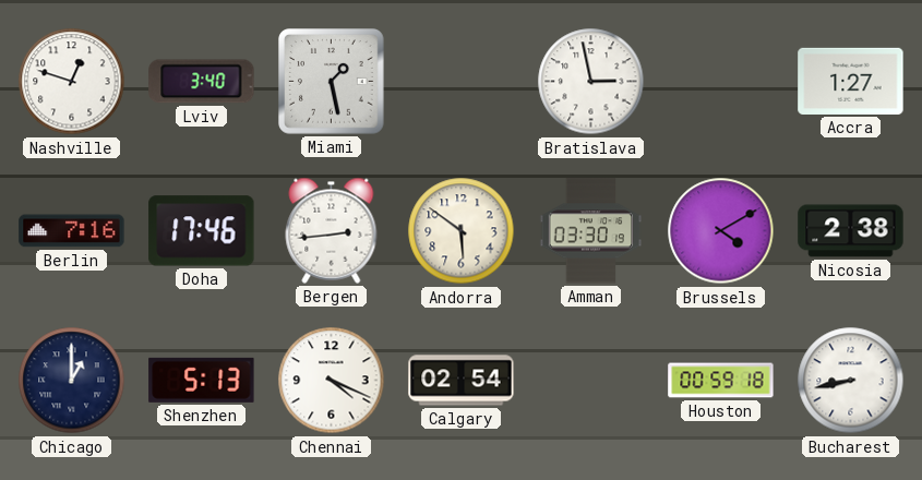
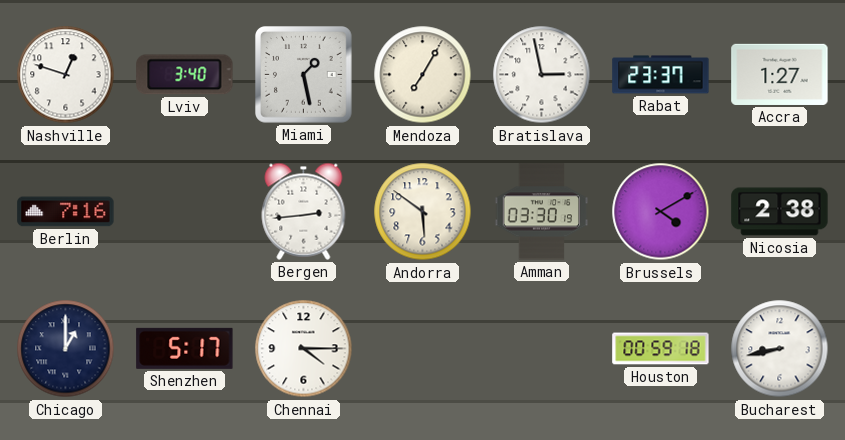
Mendoza: none -> 7:05
Rabat: none -> 23:37
Doha: 17:46 -> none
Shenzhen: 5:13 -> 5:17
Chennai: 4:19 -> 4:15
Calgary: 02:54 -> none
